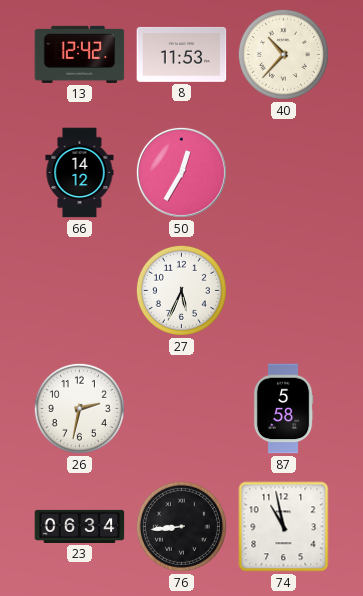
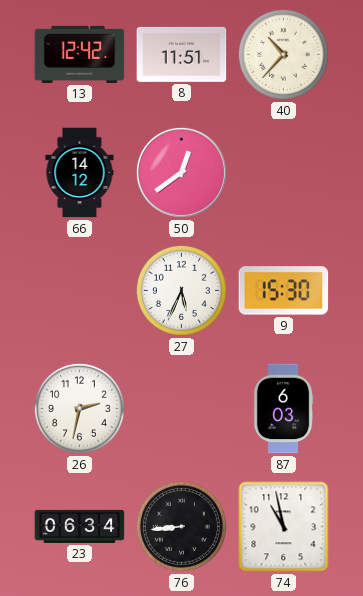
8: 11:53 -> 11:51
50: 12:35 -> 12:39
9: none -> 15:30
87: 5:58 -> 6:03
